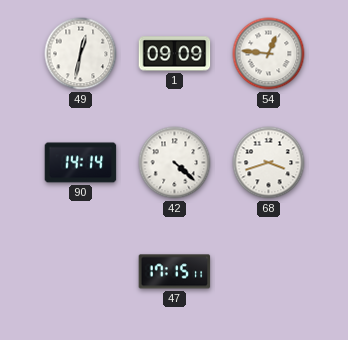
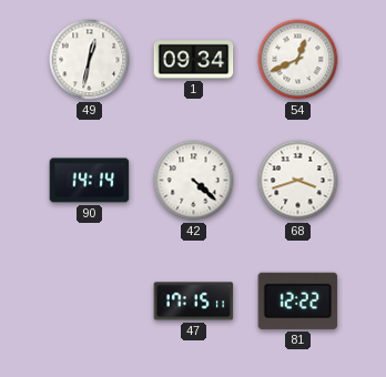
1: 09:09 -> 09:34
54: 12:46 -> 12:41
81: none -> 12:22
